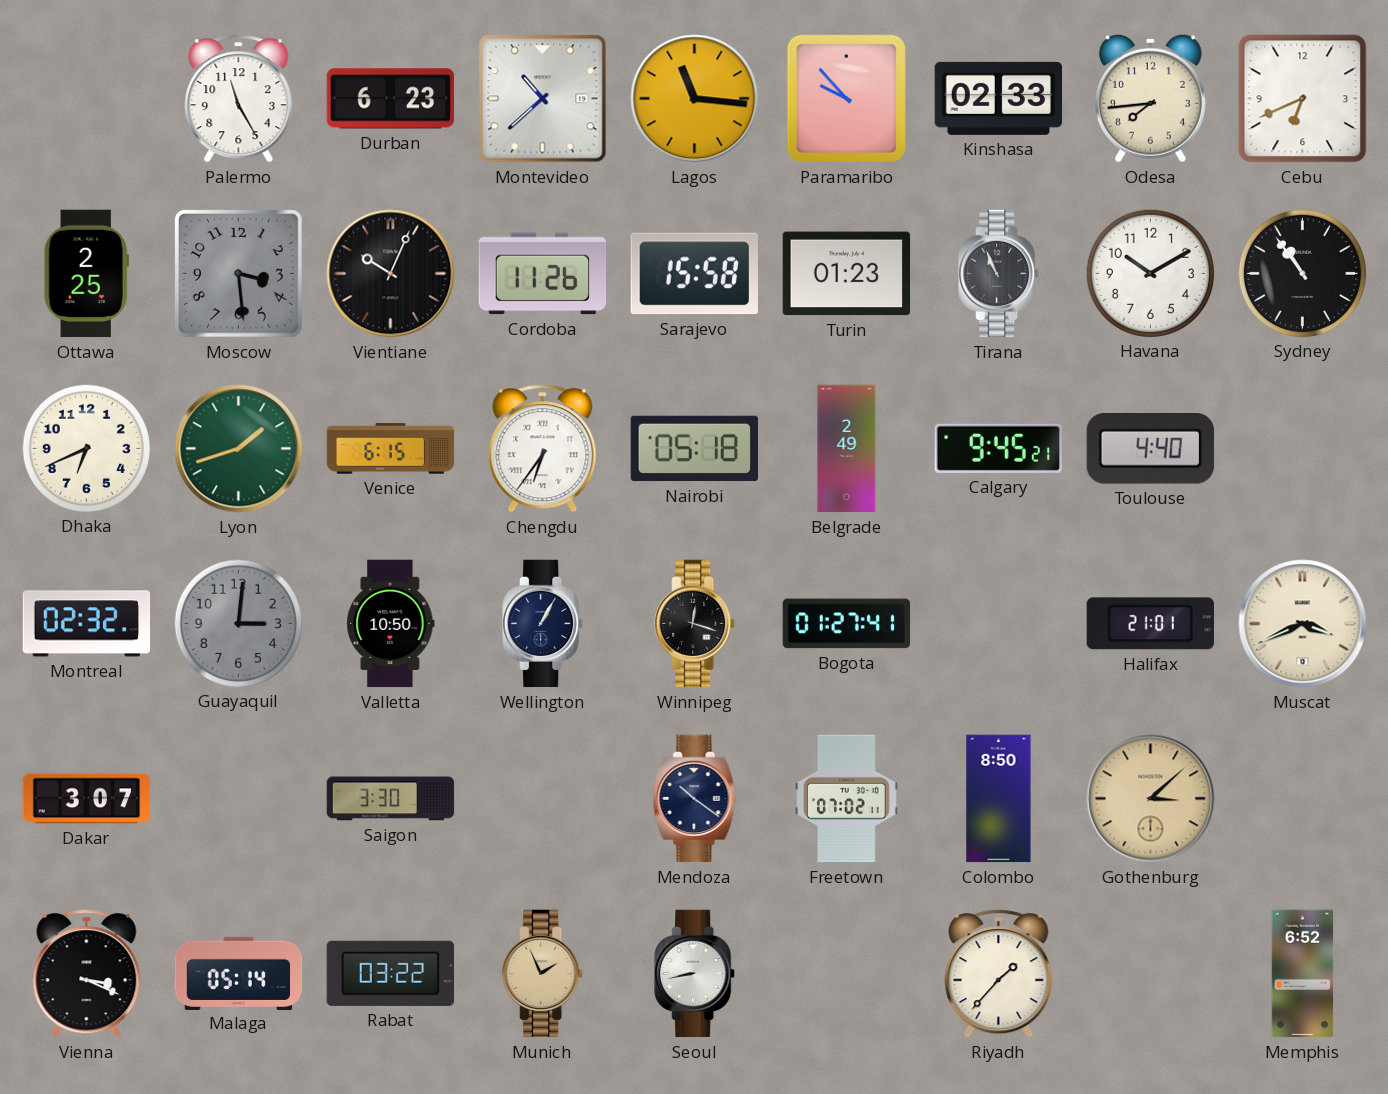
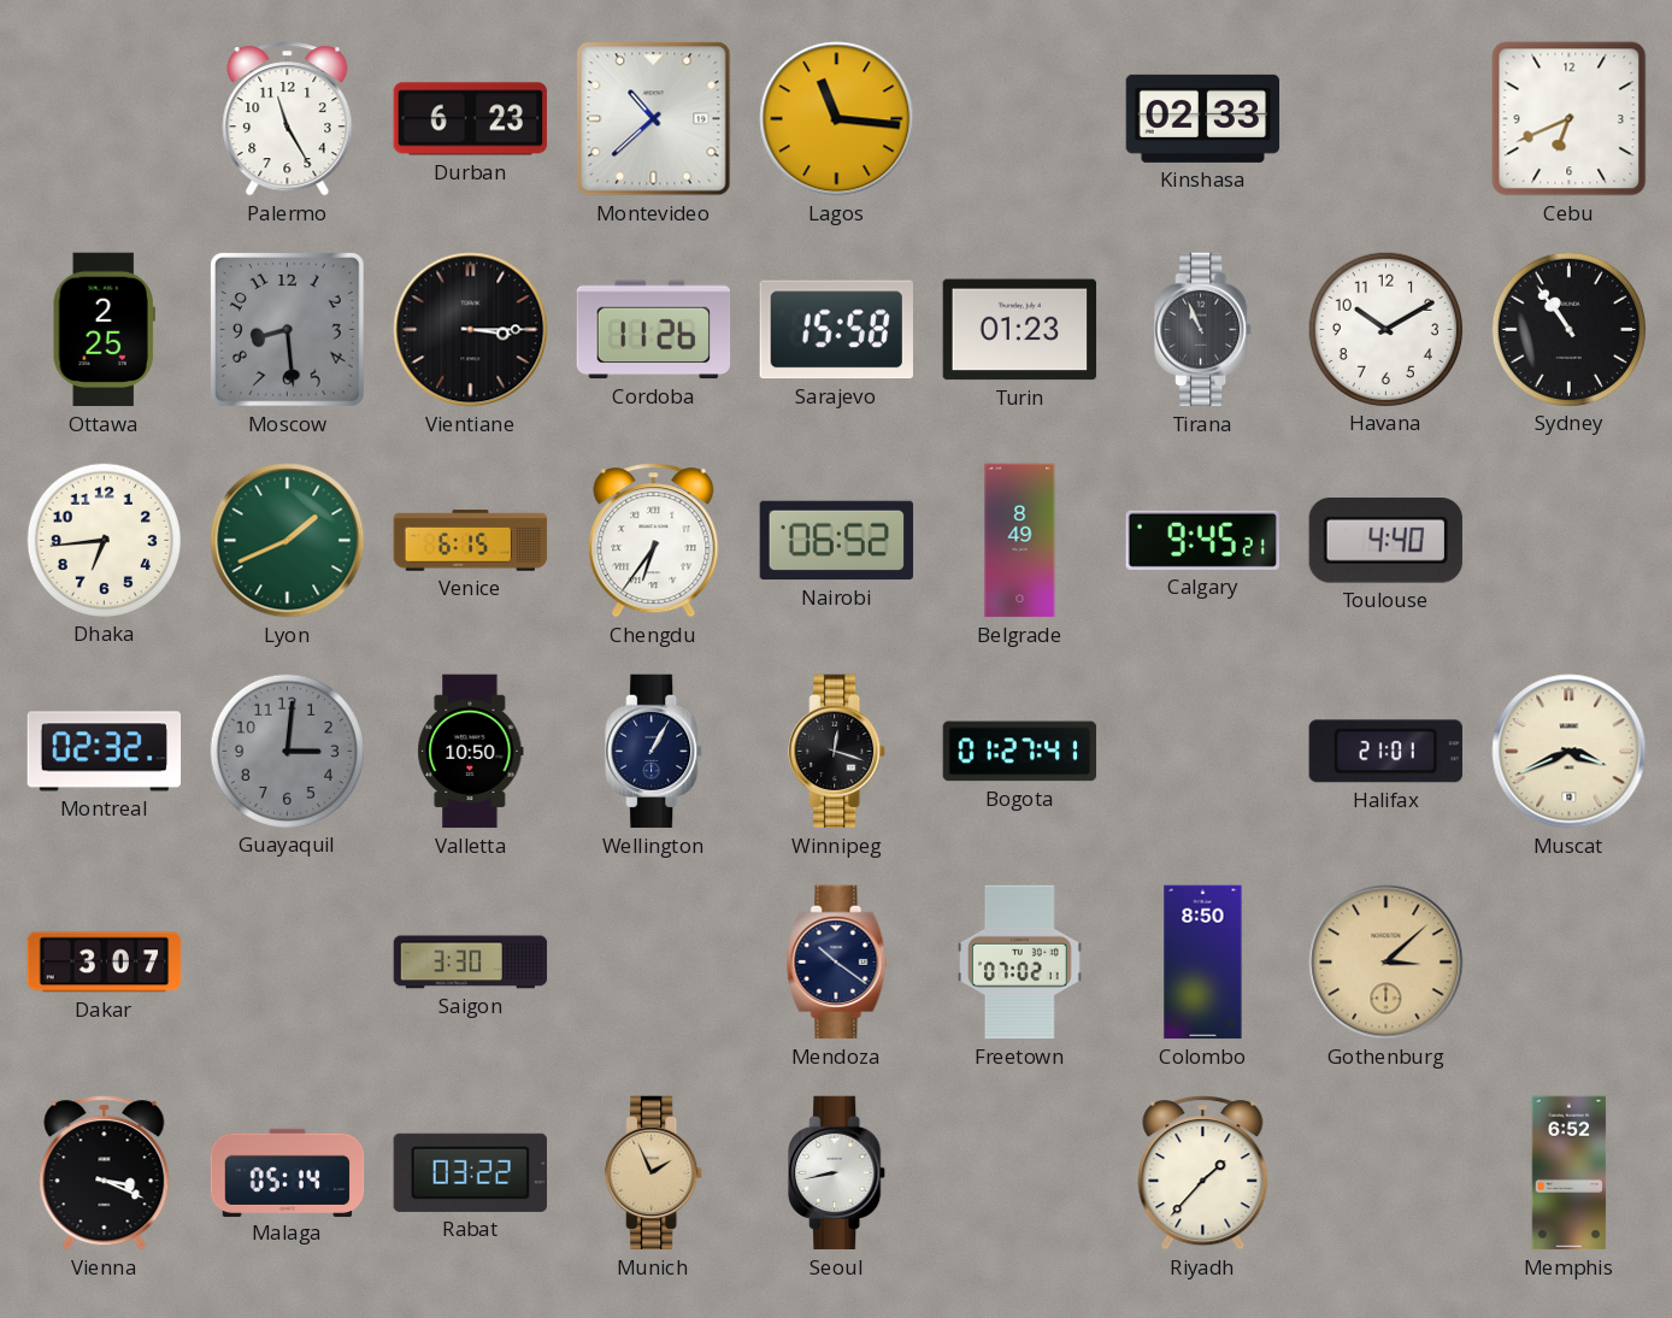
Paramaribo: 9:53 -> none
Odesa: 7:44 -> none
Moscow: 3:29 -> 8:29
Vientiane: 10:04 -> 3:15
Dhaka: 6:41 -> 6:44
Lyon: 1:42 -> 1:41
Nairobi: 05:18 -> 06:52
Belgrade: 2:49 -> 8:49
